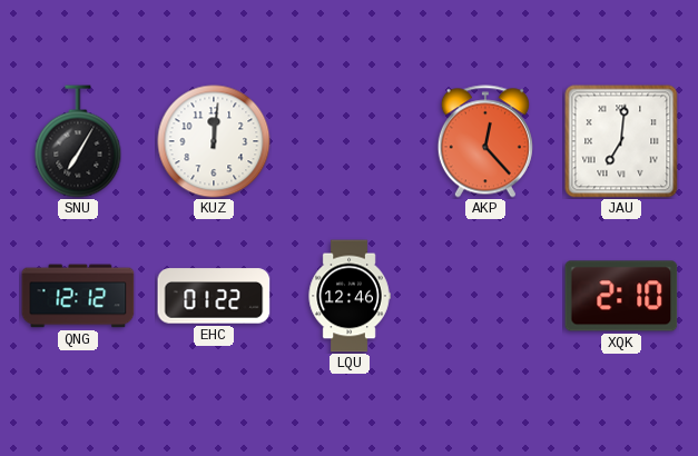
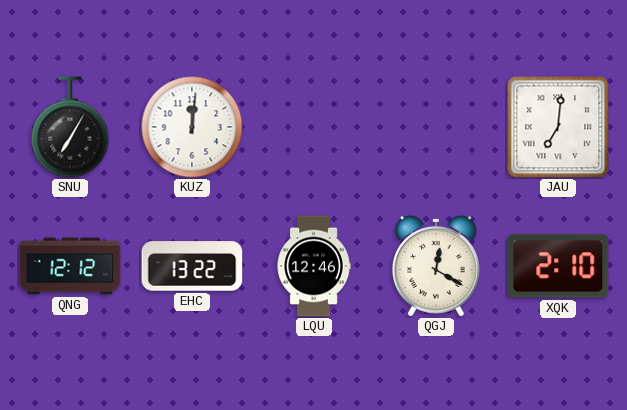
AKP: 12:23 -> none
EHC: 01:22 -> 13:22
QGJ: none -> 12:20
